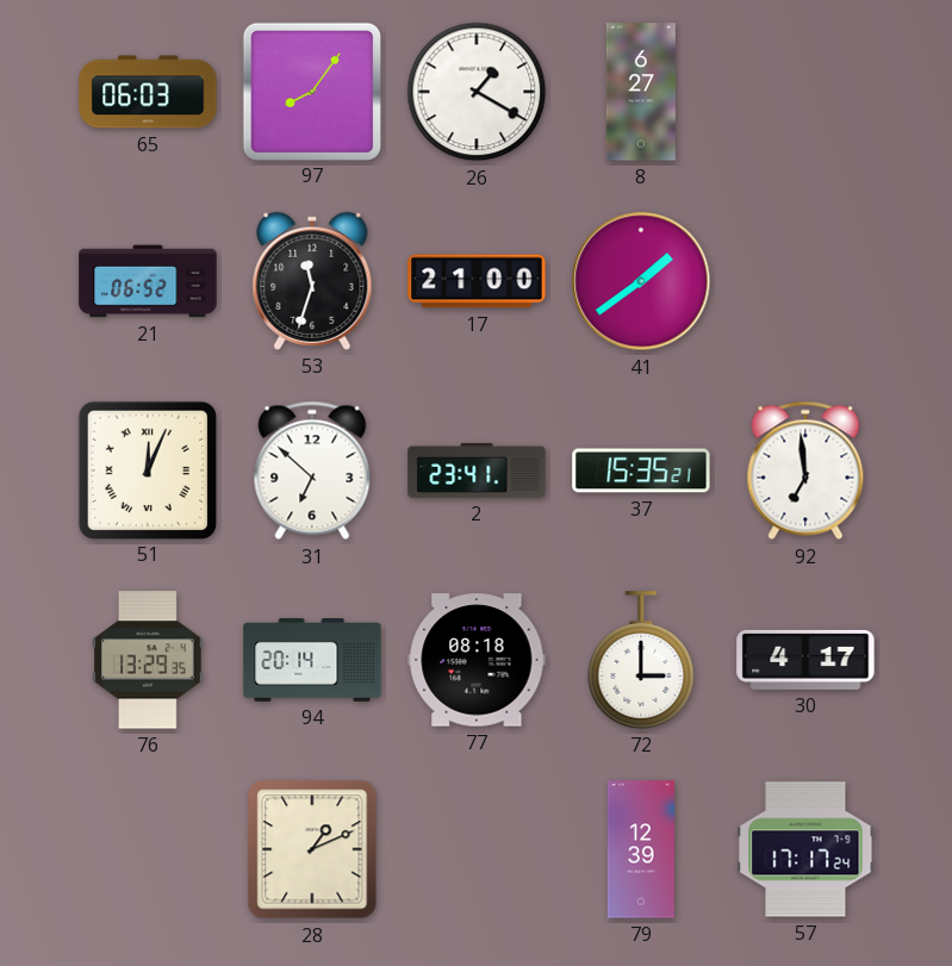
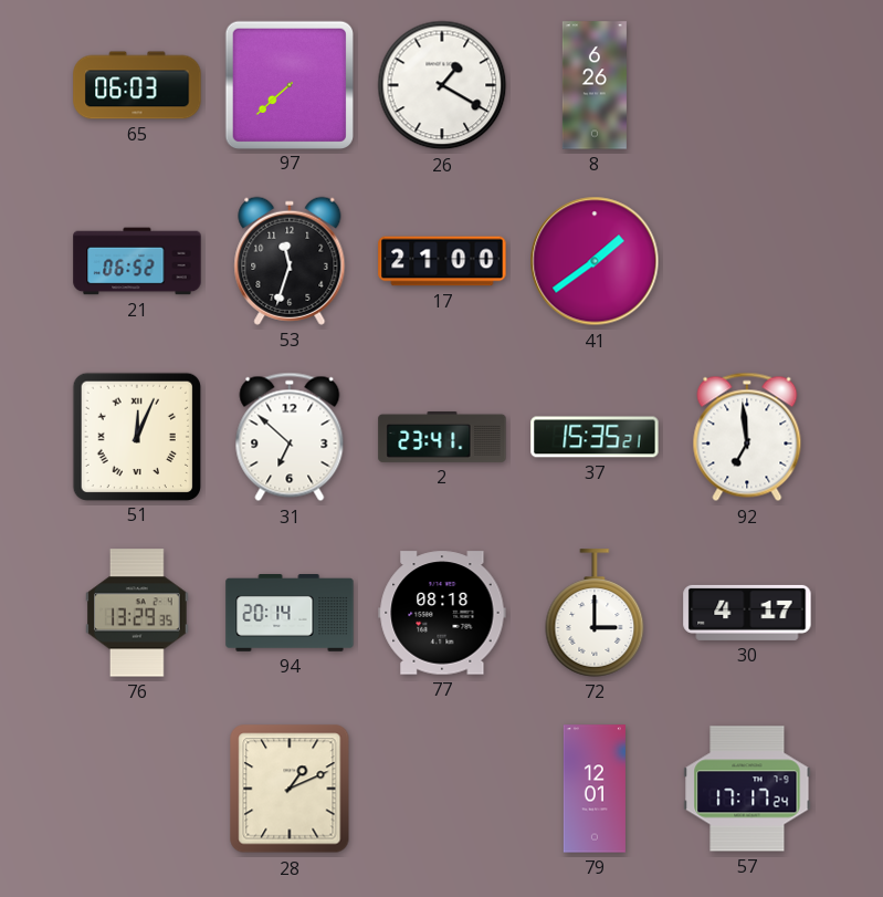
97: 8:06 -> 7:38
8: 6:27 -> 6:26
79: 12:39 -> 12:01
